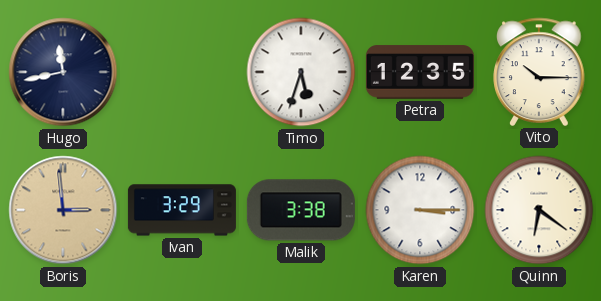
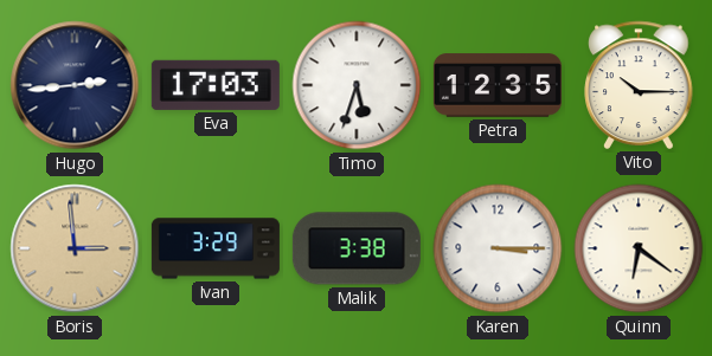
Hugo: 11:43 -> 2:44
Eva: none -> 17:03
